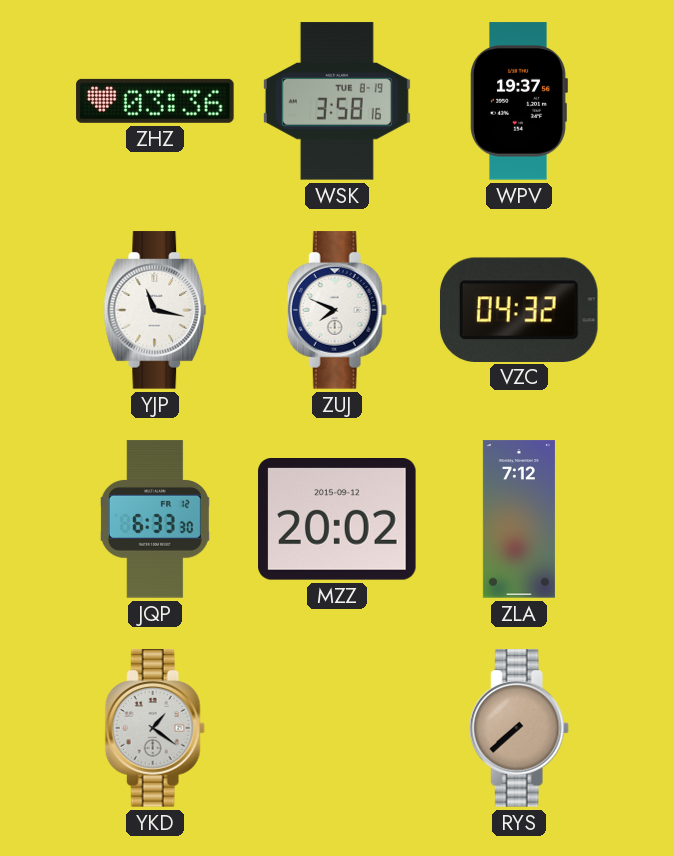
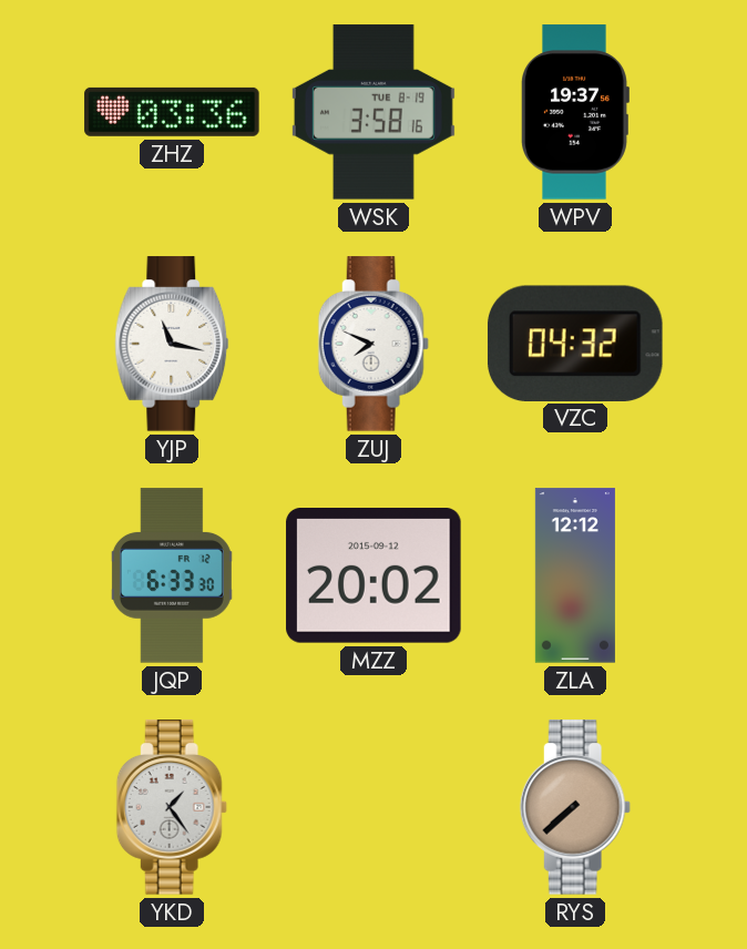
ZLA: 7:12 -> 12:12
YKD: 1:21 -> 1:24
